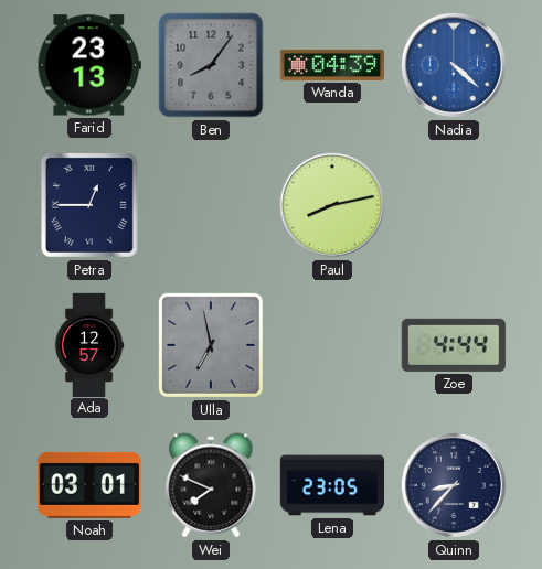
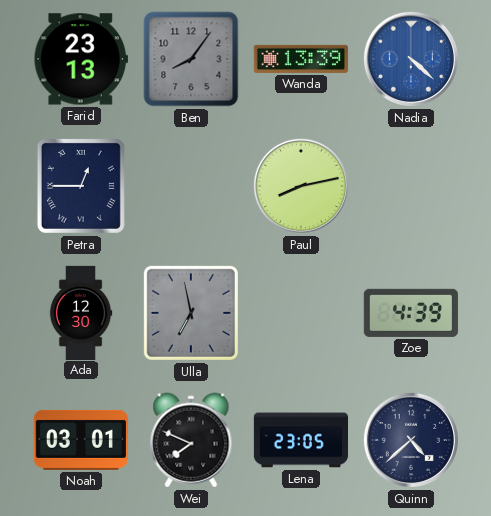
Wanda: 04:39 -> 13:39
Ada: 12:57 -> 12:30
Zoe: 4:44 -> 4:39
Quinn: 8:37 -> 4:38
